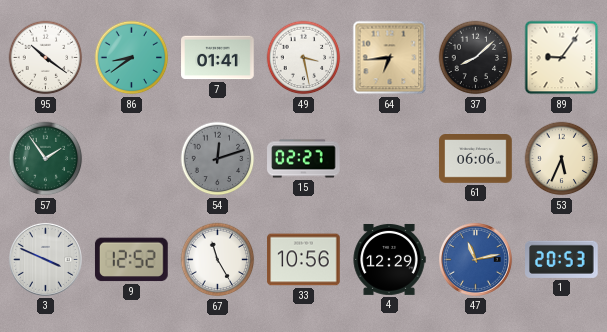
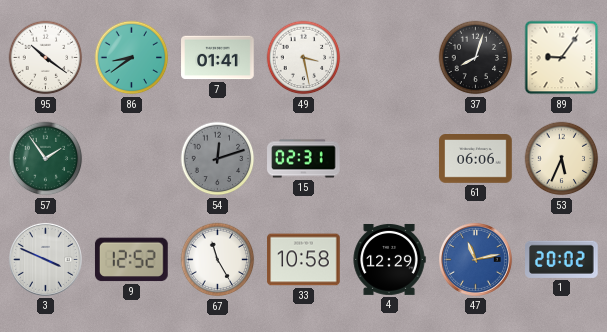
64: 6:44 -> none
37: 8:08 -> 8:03
15: 02:27 -> 02:31
33: 10:56 -> 10:58
1: 20:53 -> 20:02
